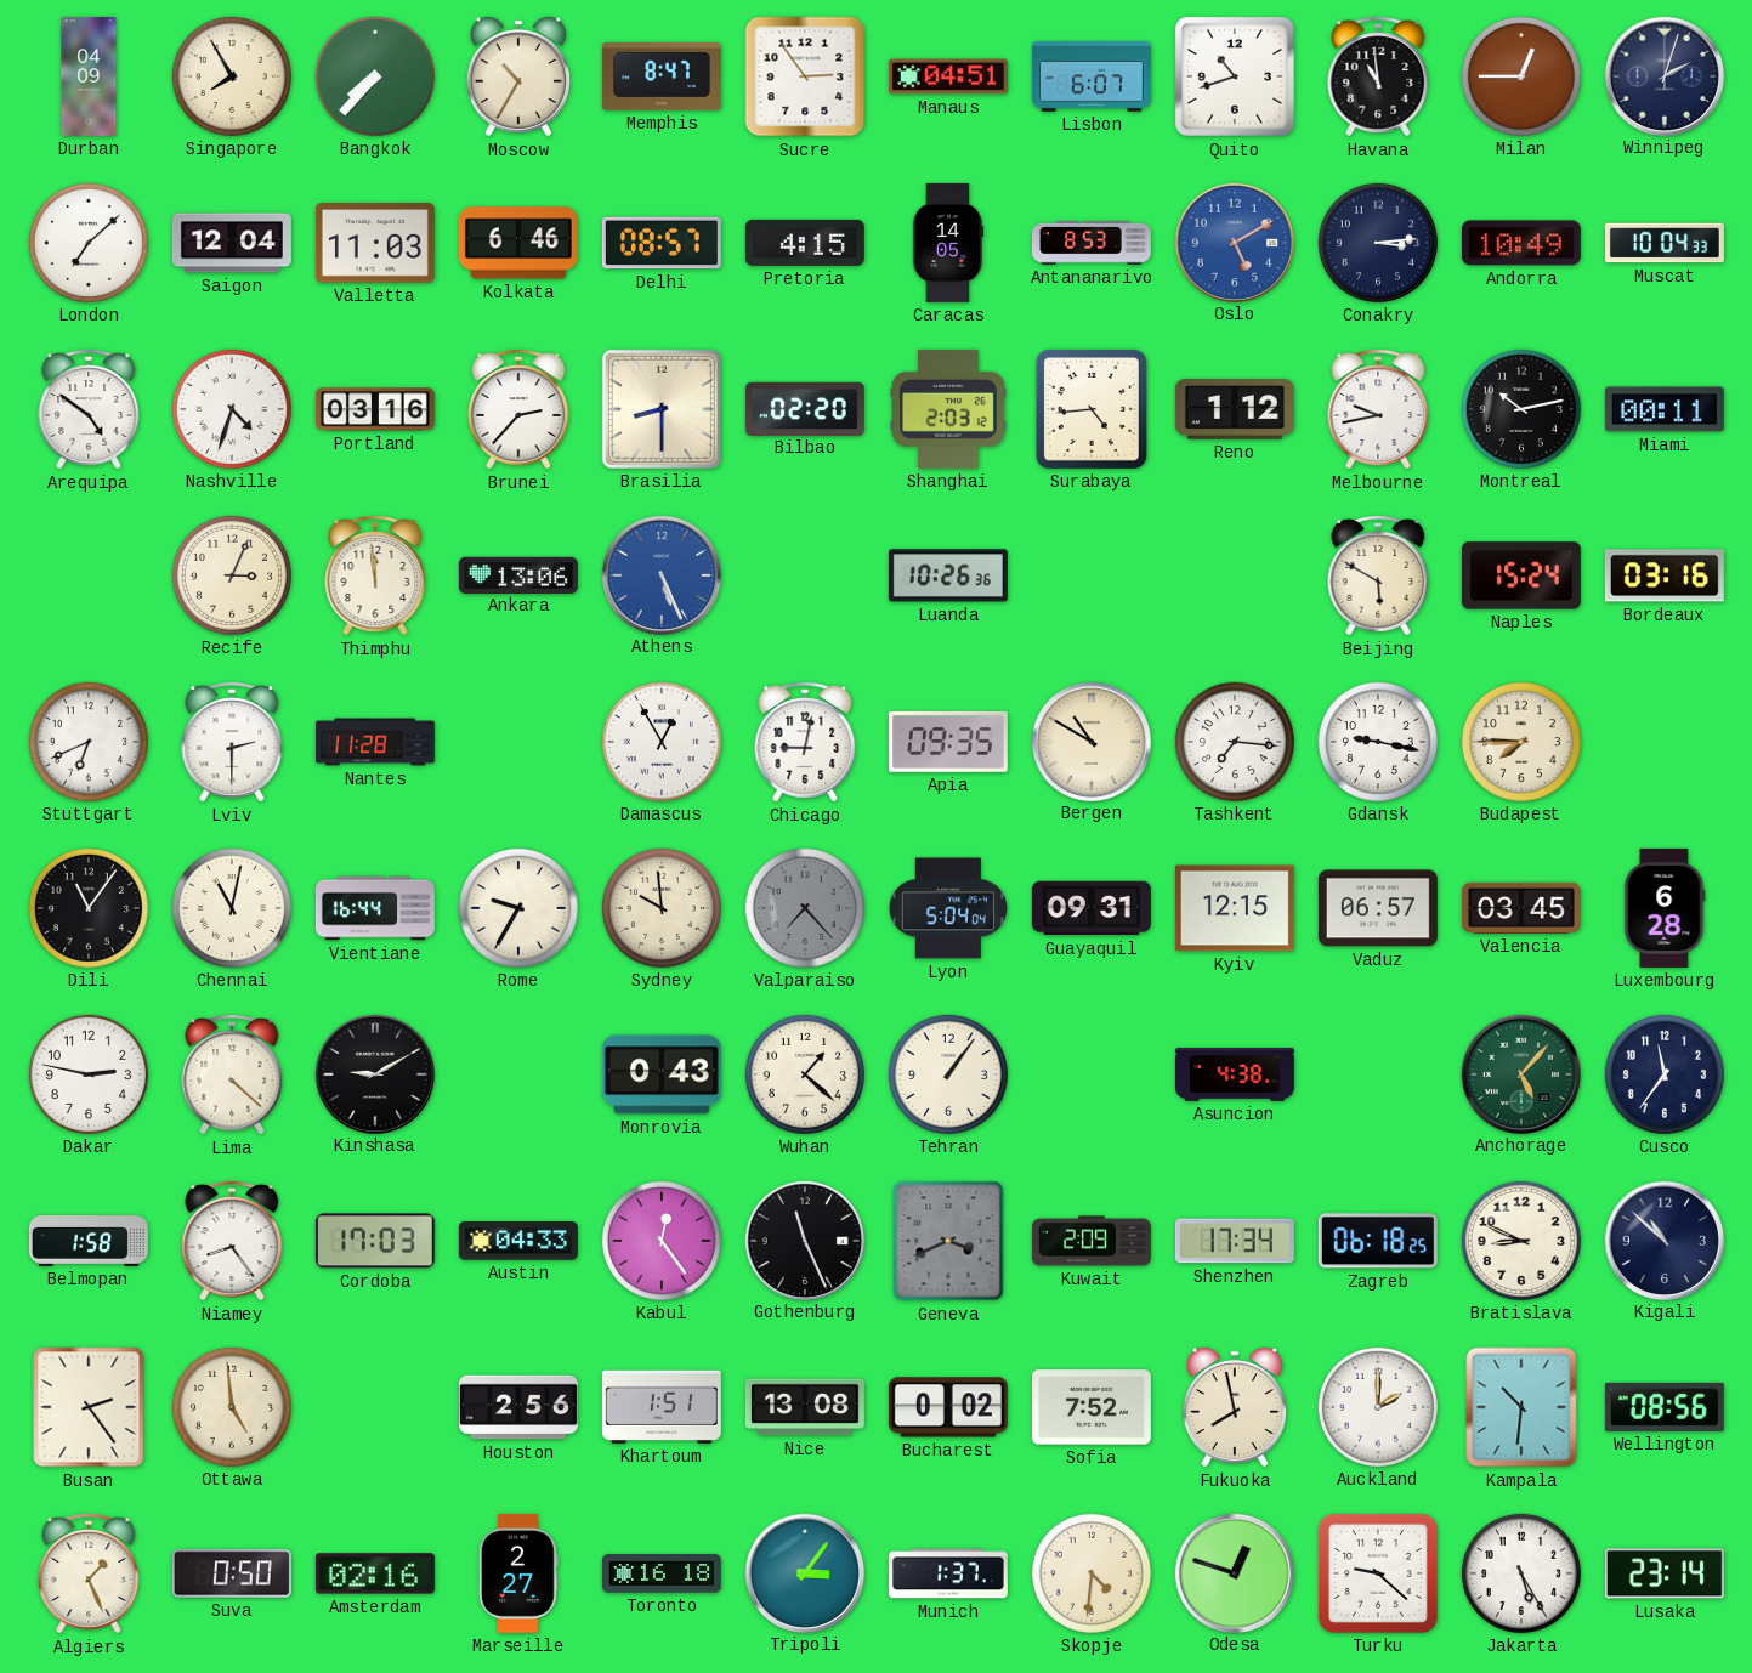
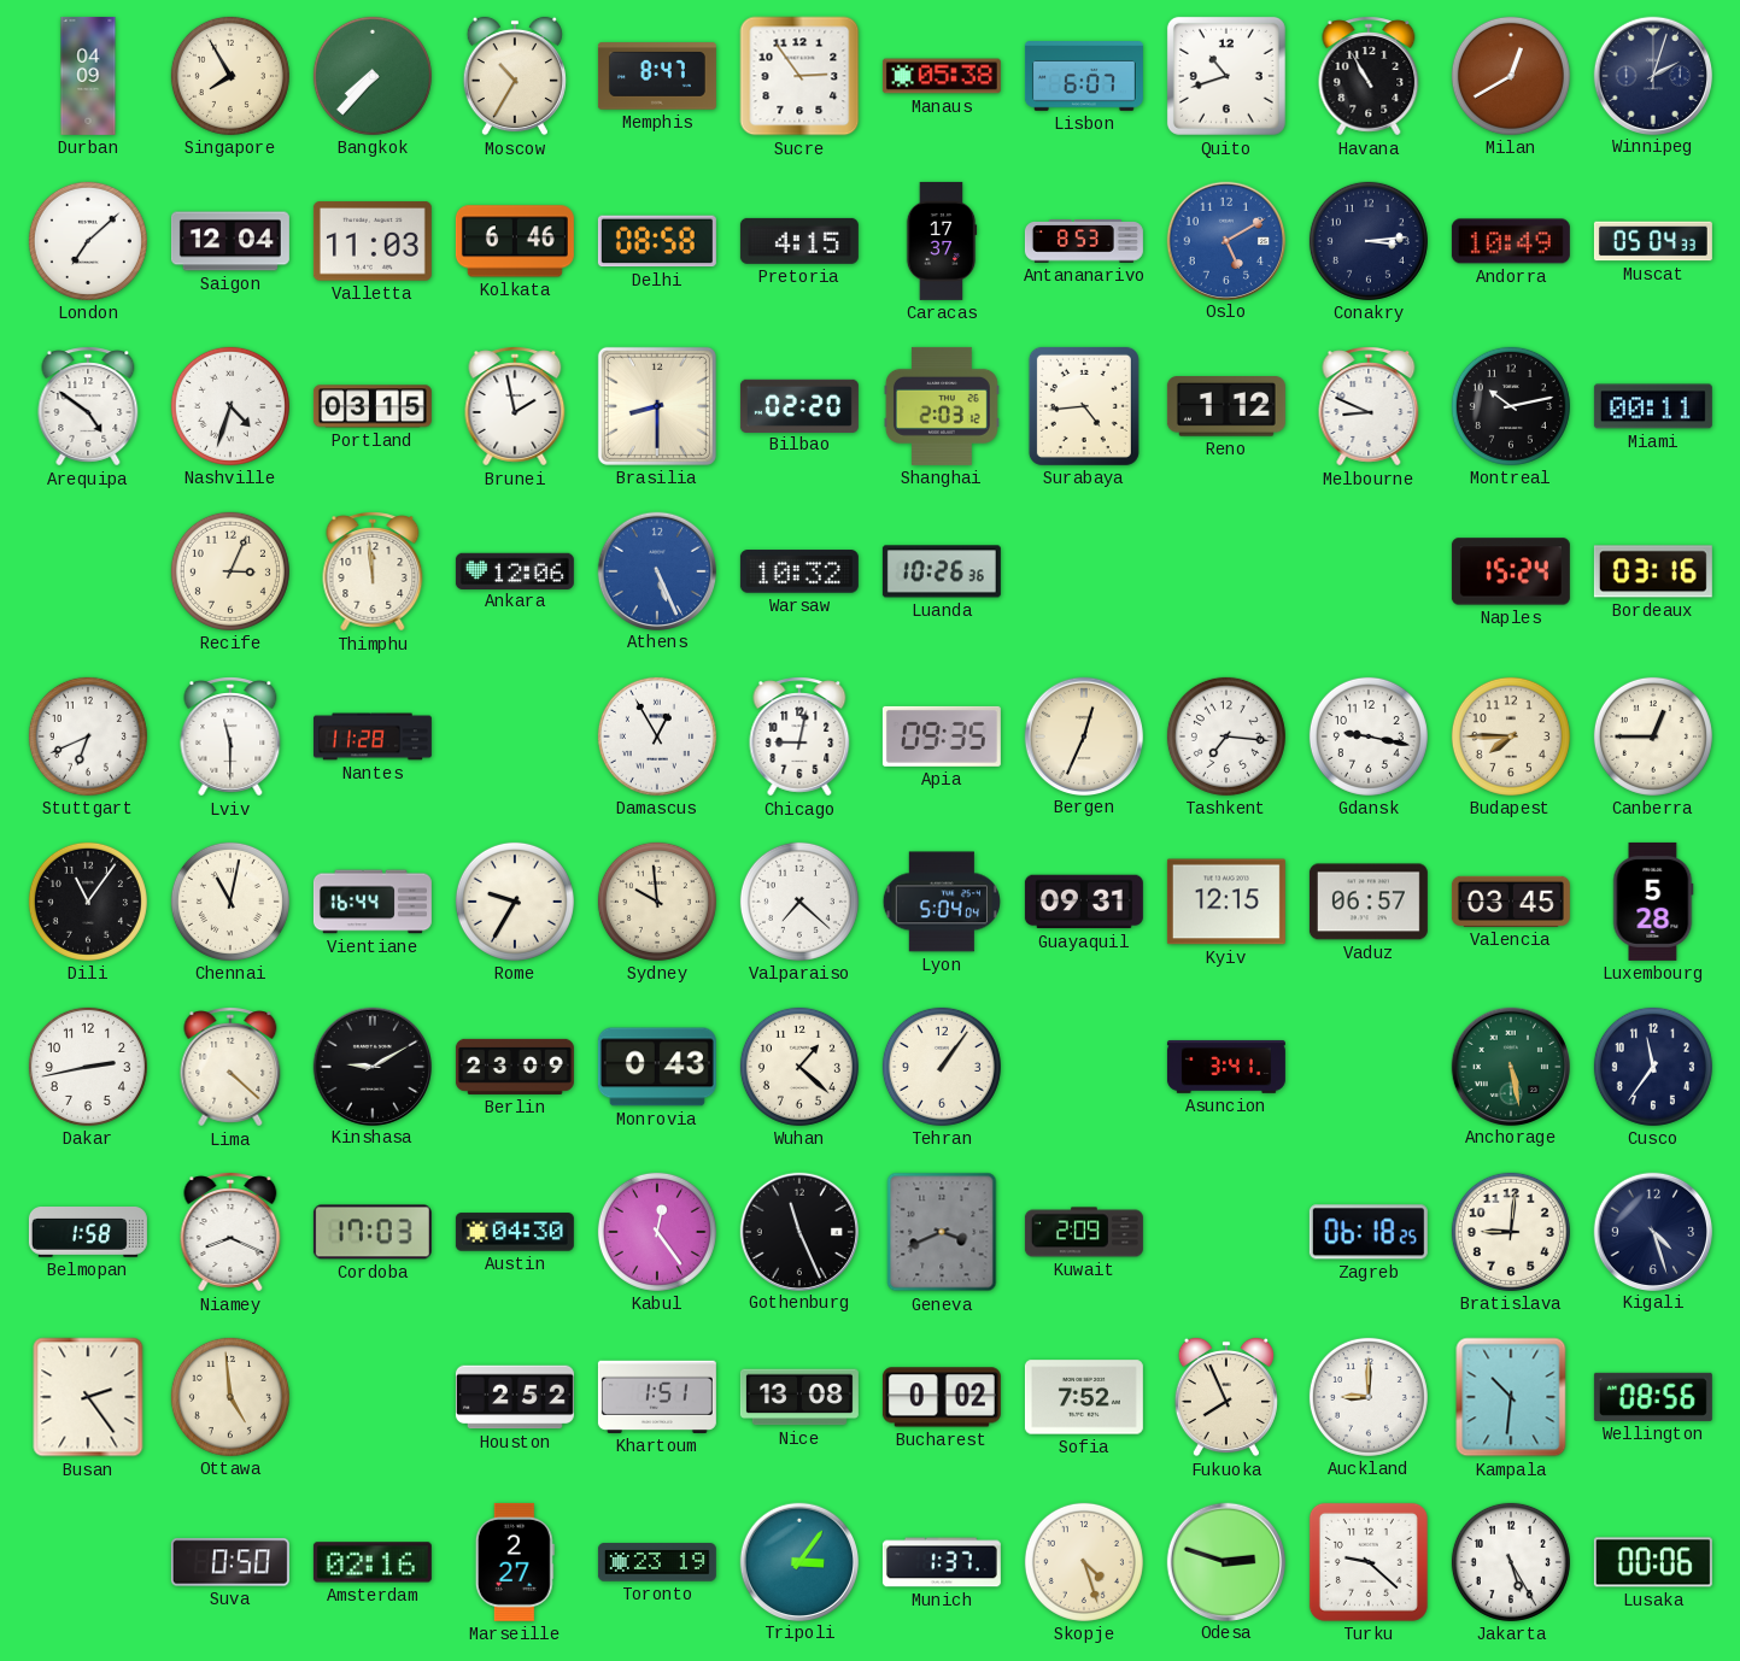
Manaus: 04:51 -> 05:38
Havana: 10:59 -> 10:55
Milan: 12:45 -> 12:40
Delhi: 08:57 -> 08:58
Caracas: 14:05 -> 17:37
Muscat: 10:04 -> 05:04
Portland: 03:16 -> 03:15
Brunei: 2:37 -> 1:58
Melbourne: 9:43 -> 8:49
Ankara: 13:06 -> 12:06
Warsaw: none -> 10:32
Beijing: 5:50 -> none
Lviv: 2:30 -> 11:30
Bergen: 10:50 -> 12:34
Canberra: none -> 12:45
Valparaiso: 7:23 -> 7:22
Valparaiso dial: grey -> white
Luxembourg: 6:28 -> 5:28
Dakar: 2:47 -> 2:43
Berlin: none -> 23:09
Asuncion: 4:38 -> 3:41
Anchorage: 5:07 -> 5:28
Niamey: 8:24 -> 8:19
Austin: 04:33 -> 04:30
Shenzhen: 17:34 -> none
Bratislava: 8:49 -> 9:01
Kigali: 10:52 -> 4:27
Houston: 2:56 -> 2:52
Fukuoka: 7:58 -> 7:56
Auckland: 2:00 -> 9:00
Algiers: 1:26 -> none
Toronto: 16:18 -> 23:19
Skopje: 4:31 -> 4:27
Odesa: 12:48 -> 2:48
Lusaka: 23:14 -> 00:06
